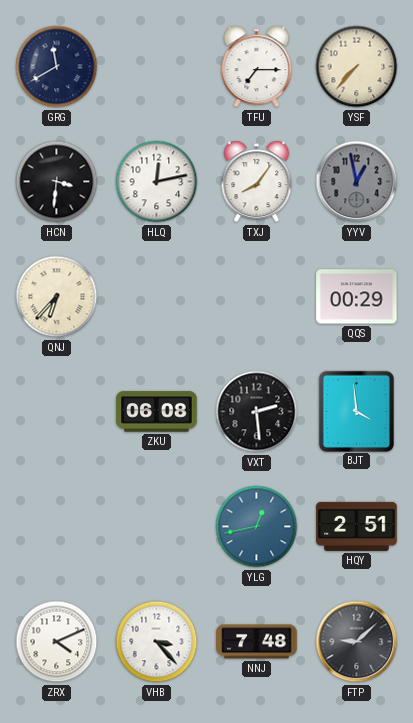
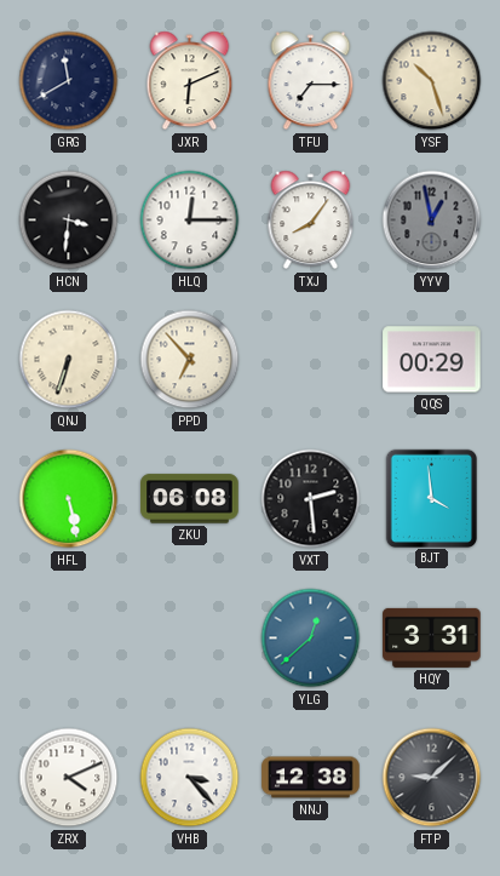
JXR: none -> 6:11
YSF: 7:37 -> 10:27
HLQ: 12:13 -> 12:15
QNJ: 6:37 -> 6:33
PPD: none -> 6:53
HFL: none -> 5:28
YLG: 12:43 -> 12:38
HQY: 2:51 -> 3:31
NNJ: 7:48 -> 12:38
